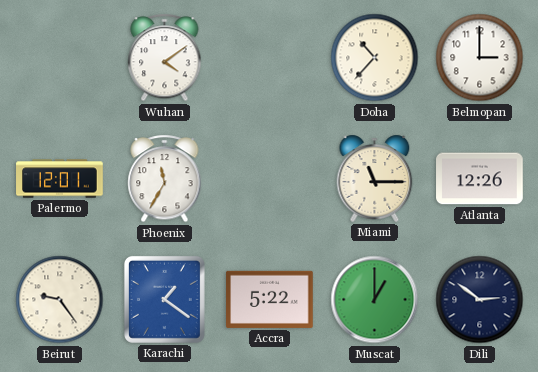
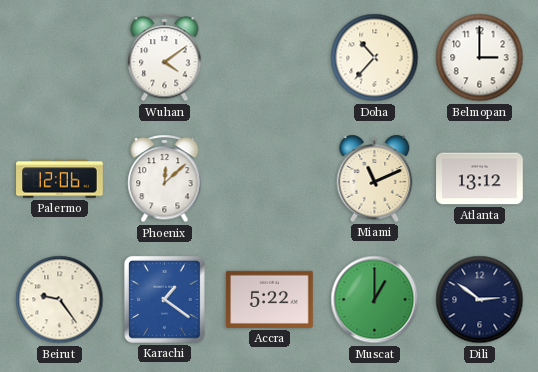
Palermo: 12:01 -> 12:06
Phoenix: 11:35 -> 12:08
Miami: 11:15 -> 11:11
Atlanta: 12:26 -> 13:12
